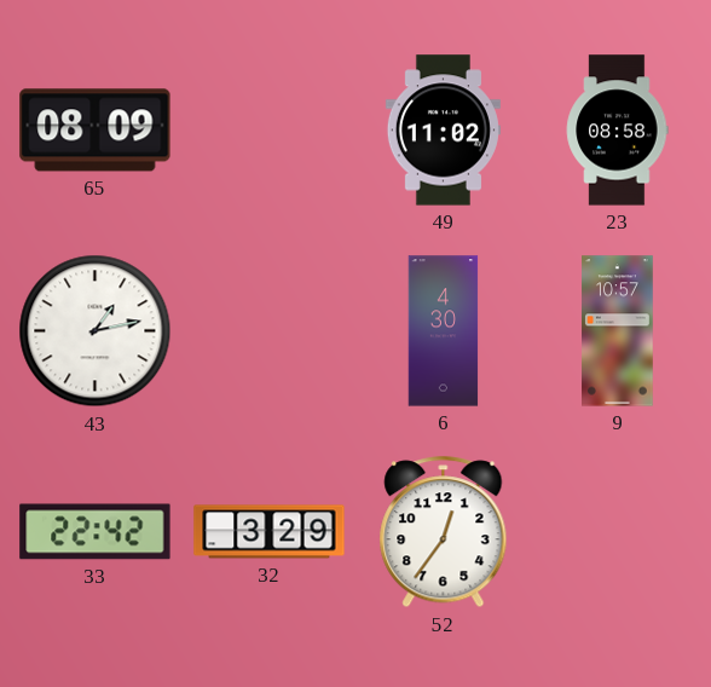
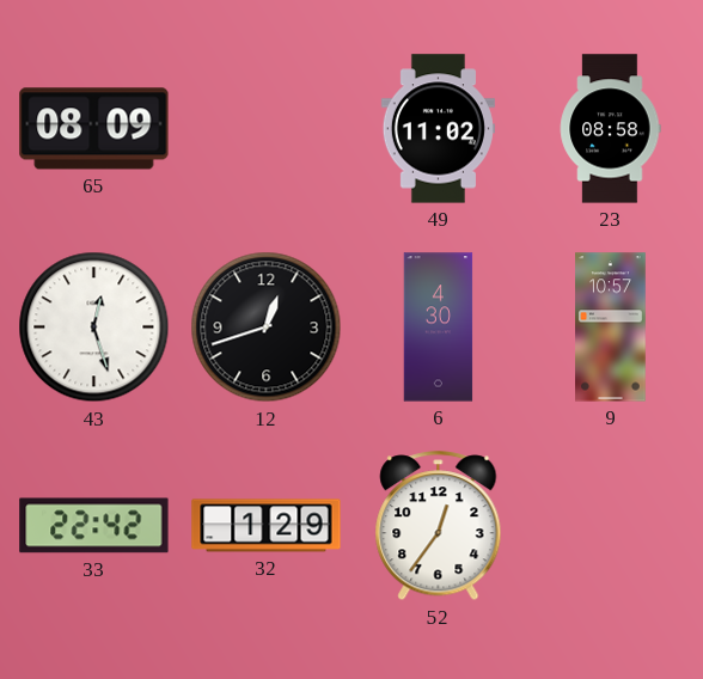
43: 1:13 -> 12:27
12: none -> 12:42
32: 3:29 -> 1:29
